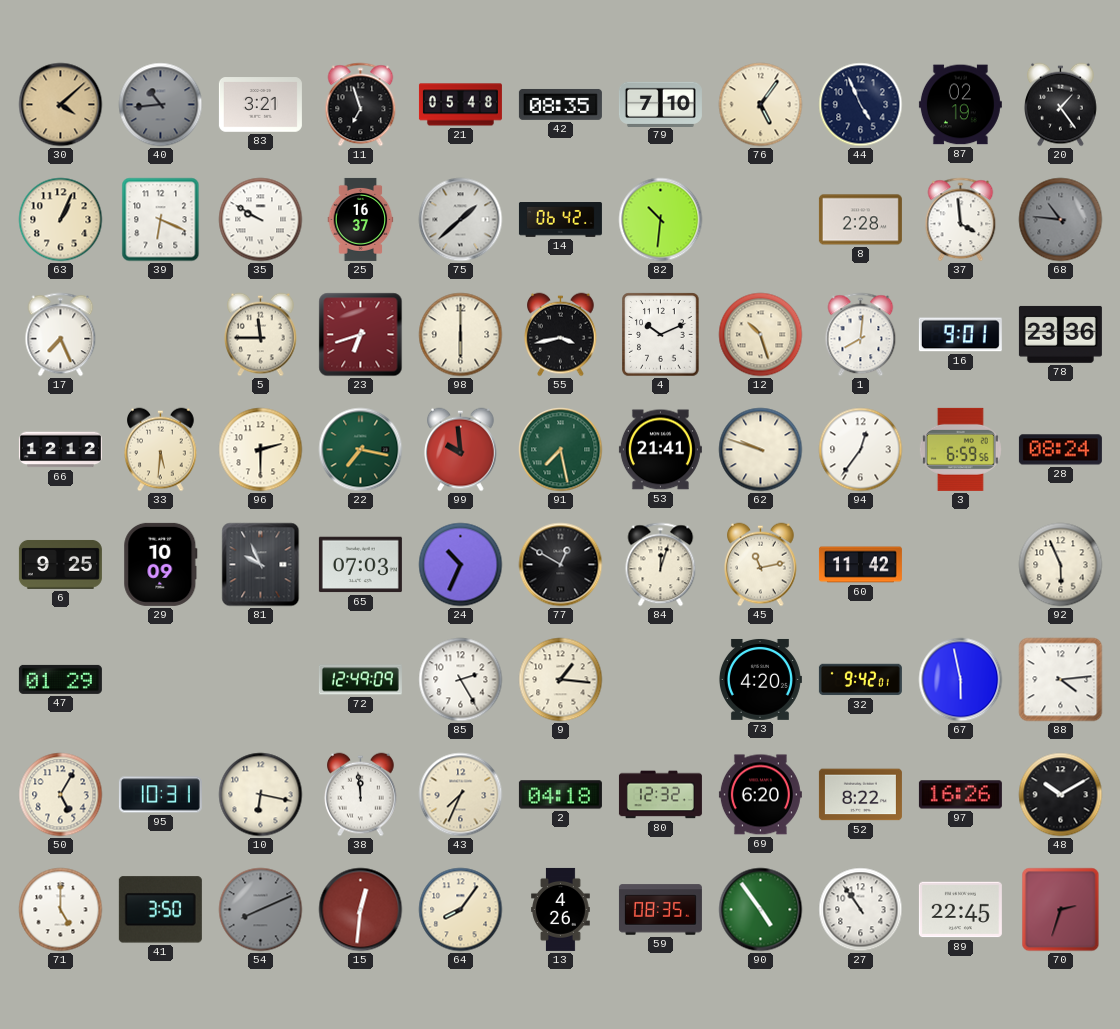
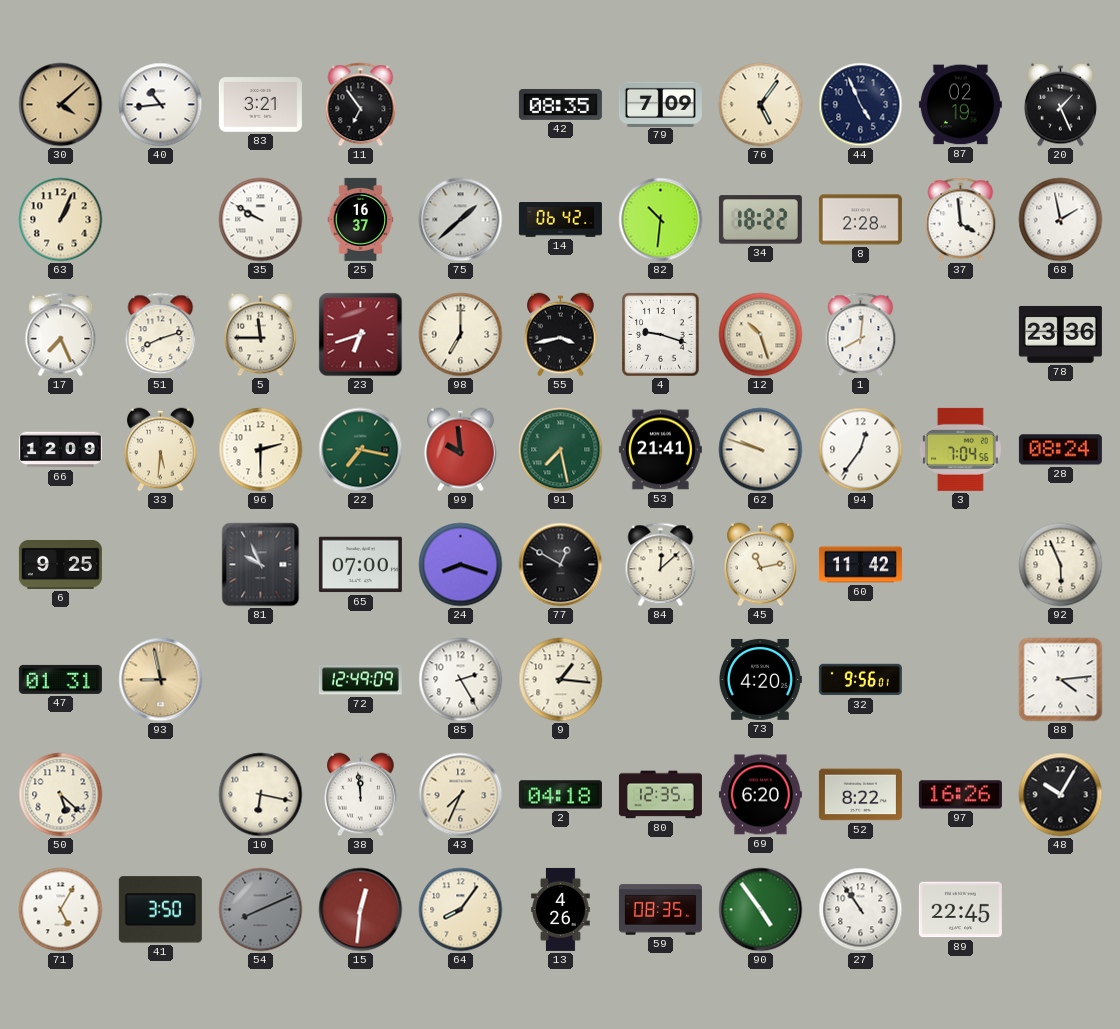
40 dial: grey -> white
11: 6:57 -> 6:54
21: 05:48 -> none
79: 7:10 -> 7:09
20: 1:24 -> 1:26
39: 6:19 -> none
34: none -> 18:22
68: 10:46 -> 1:58
68 dial: grey -> white
51: none -> 8:12
98: 6:00 -> 7:00
4: 10:11 -> 9:18
16: 9:01 -> none
66: 12:12 -> 12:09
3: 6:59 -> 7:04
29: 10:09 -> none
65: 07:03 -> 07:00
24: 10:34 -> 8:18
84: 12:03 -> 12:08
47: 01:29 -> 01:31
93: none -> 8:58
32: 9:42 -> 9:56
67: 5:58 -> none
50: 5:05 -> 5:22
95: 10:31 -> none
80: 12:32 -> 12:35
48: 10:10 -> 10:05
71: 5:00 -> 5:05
70: 2:33 -> none
